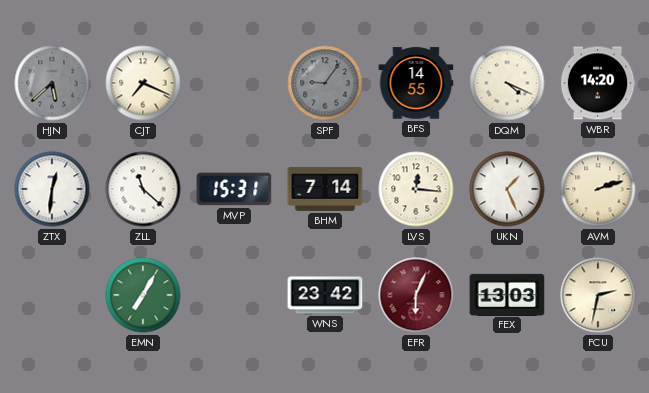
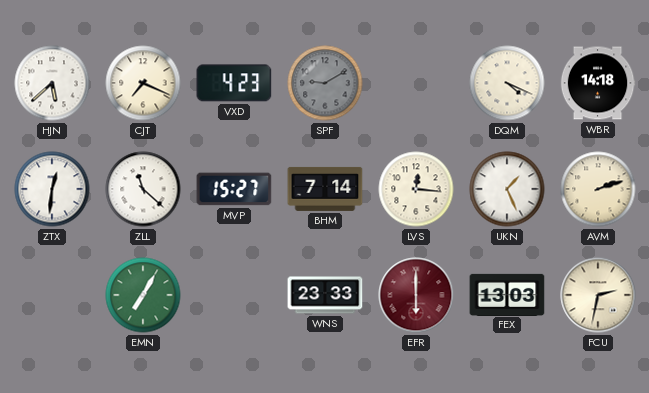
HJN dial: grey -> white
VXD: none -> 4:23
SPF: 9:06 -> 9:10
BFS: 14:55 -> none
WBR: 14:20 -> 14:18
MVP: 15:31 -> 15:27
WNS: 23:42 -> 23:33
EFR: 6:04 -> 6:00
